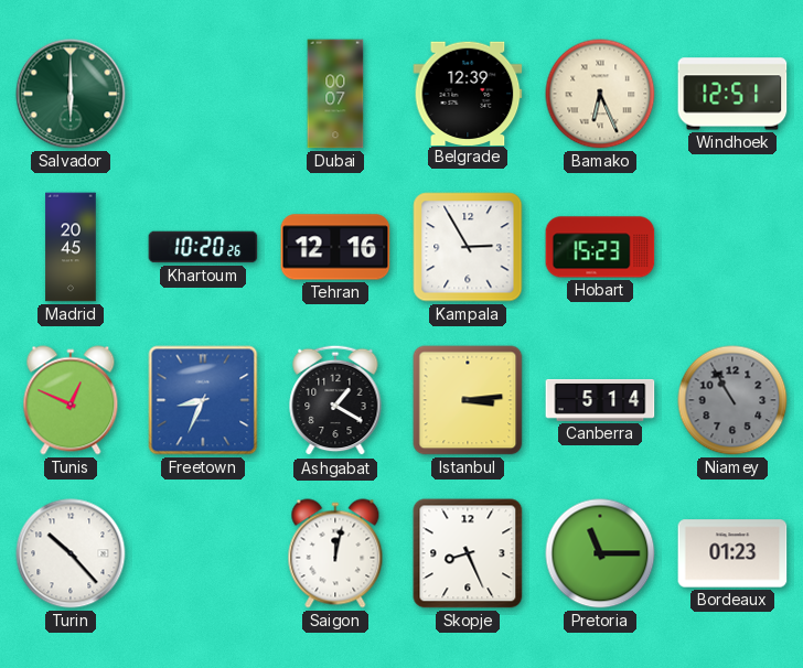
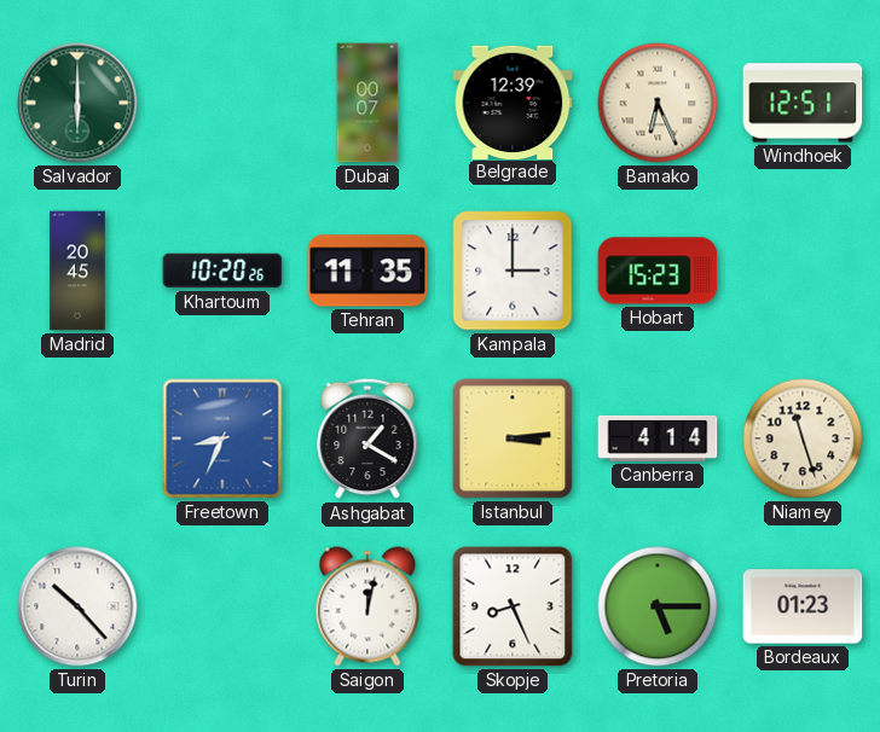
Tehran: 12:16 -> 11:35
Kampala: 2:55 -> 3:00
Tunis: 12:49 -> none
Canberra: 5:14 -> 4:14
Niamey: 10:55 -> 11:27
Niamey dial: grey -> cream
Pretoria: 11:15 -> 5:15
